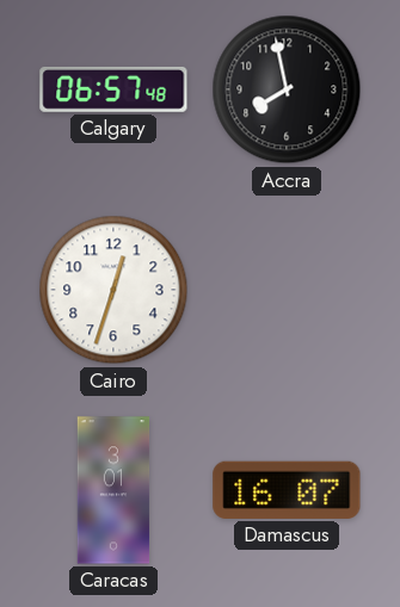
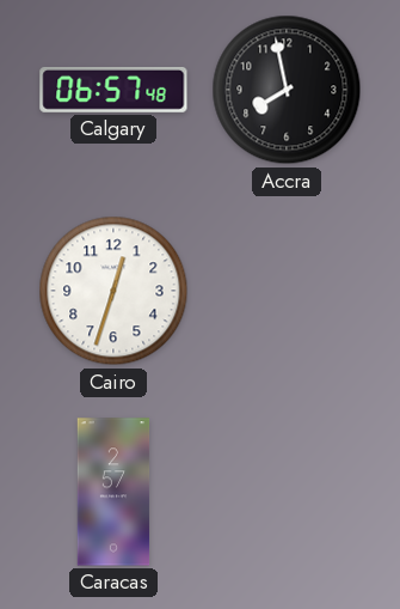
Caracas: 3:01 -> 2:57
Damascus: 16:07 -> none
